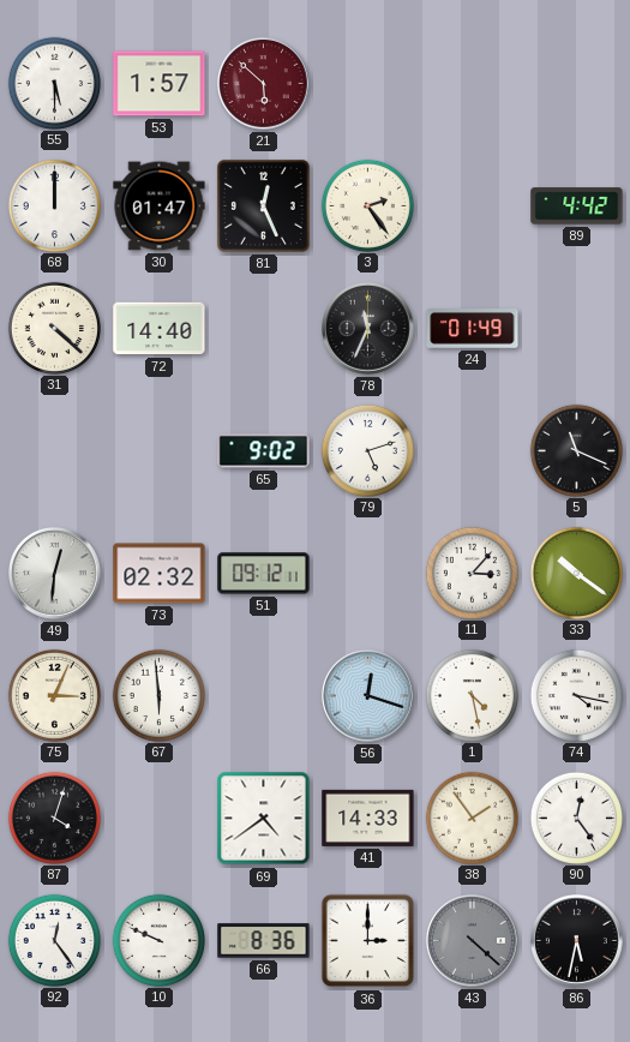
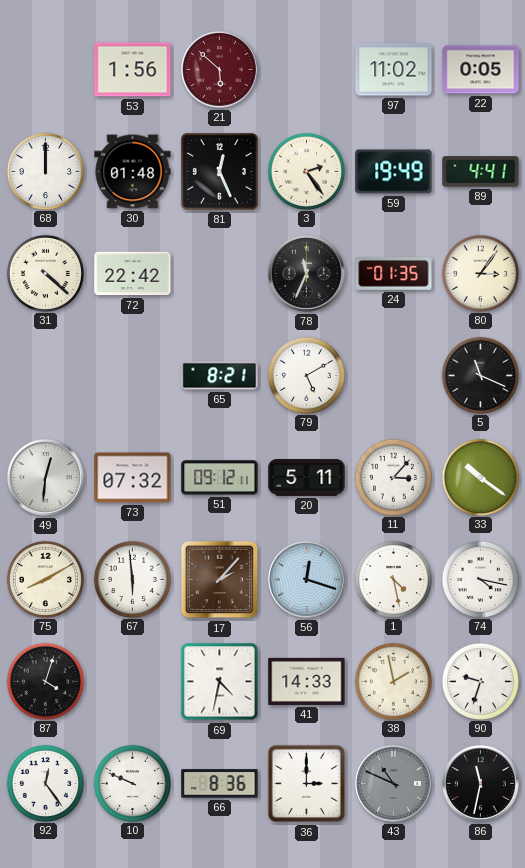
55: 5:30 -> none
53: 1:57 -> 1:56
97: none -> 11:02
22: none -> 0:05
30: 01:47 -> 01:48
59: none -> 19:49
89: 4:42 -> 4:41
72: 14:40 -> 22:42
24: 01:49 -> 01:35
80: none -> 3:06
65: 9:02 -> 8:21
79: 5:12 -> 5:10
73: 02:32 -> 07:32
20: none -> 5:11
75: 3:04 -> 8:10
17: none -> 2:07
69: 4:39 -> 4:32
38: 1:54 -> 1:58
90: 12:24 -> 9:33
43: 4:22 -> 10:49
86: 5:32 -> 11:32
